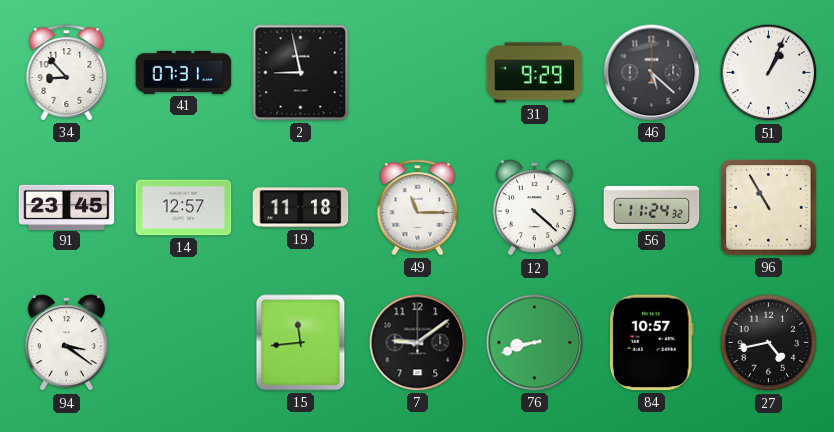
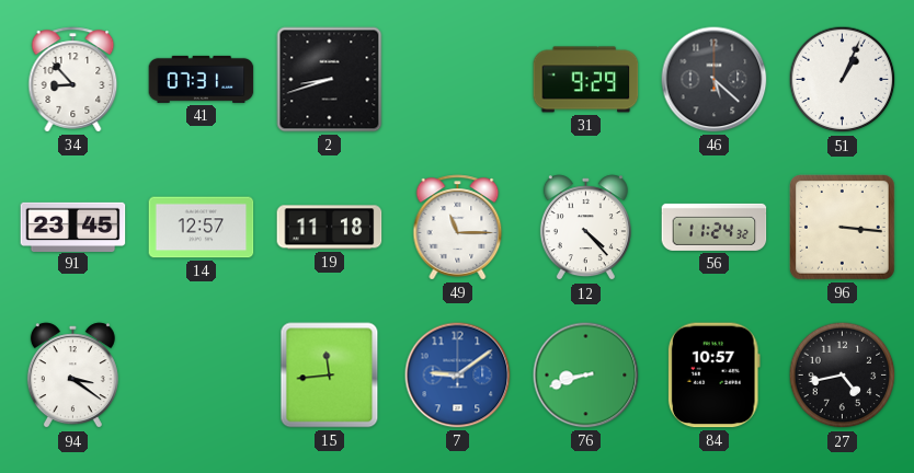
2: 8:58 -> 8:42
12: 4:22 -> 4:23
96: 10:55 -> 3:16
7 dial: black -> blue
